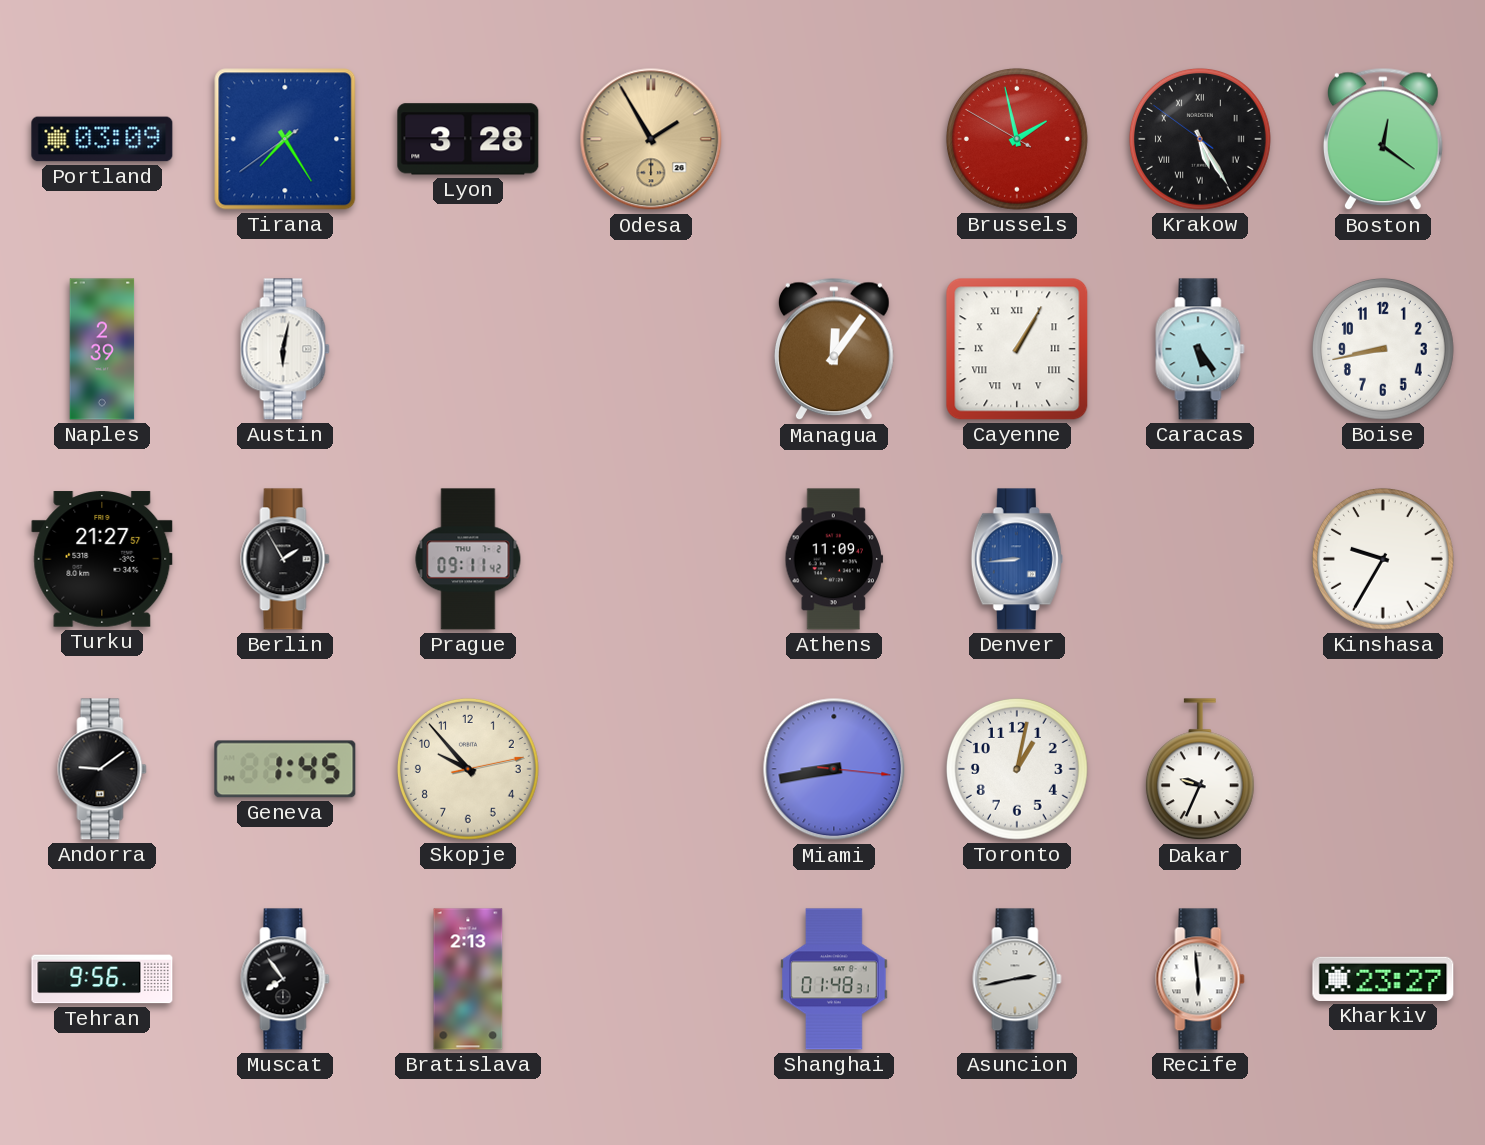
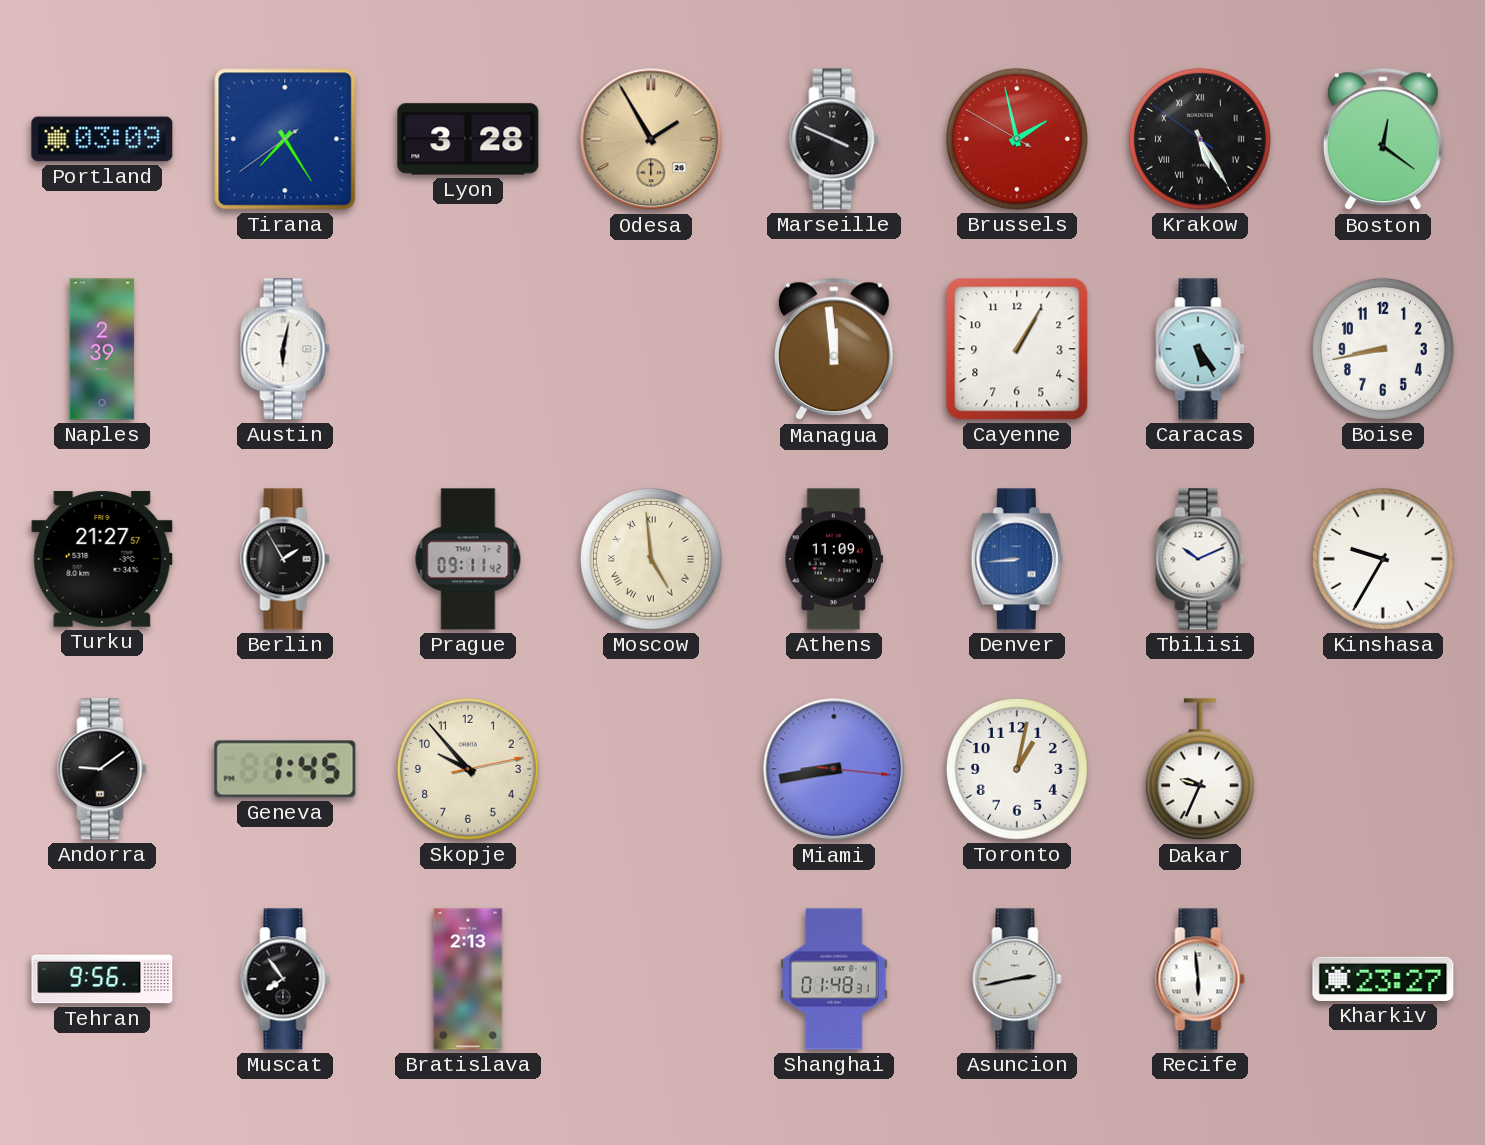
Marseille: none -> 3:49
Managua: 12:06 -> 11:59
Cayenne numerals: Roman -> Arabic
Moscow: none -> 4:59
Tbilisi: none -> 10:11
